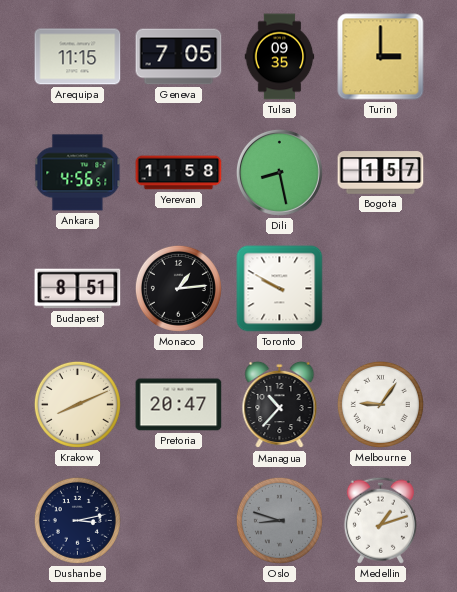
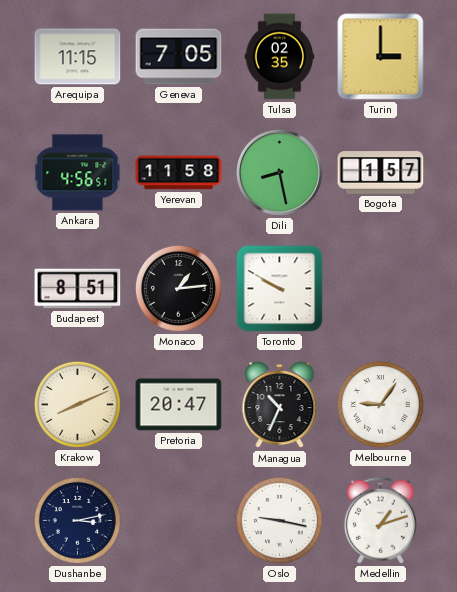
Tulsa: 09:35 -> 02:35
Managua: 10:37 -> 10:34
Oslo: 8:48 -> 9:17
Oslo dial: grey -> white
